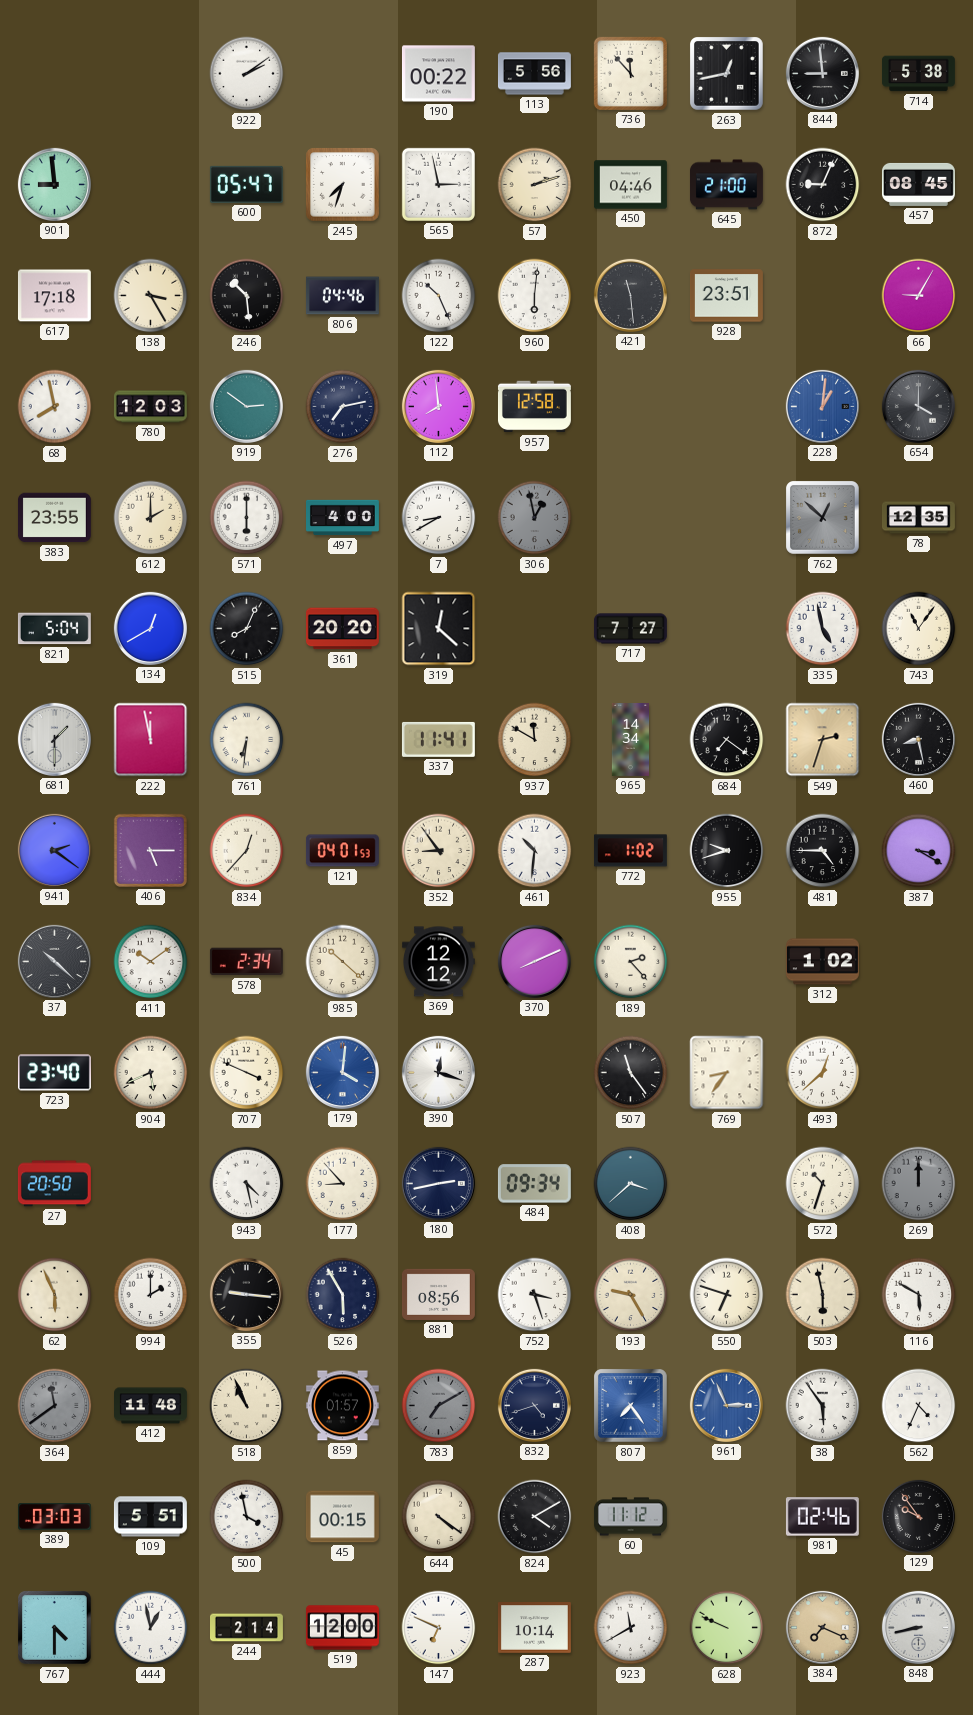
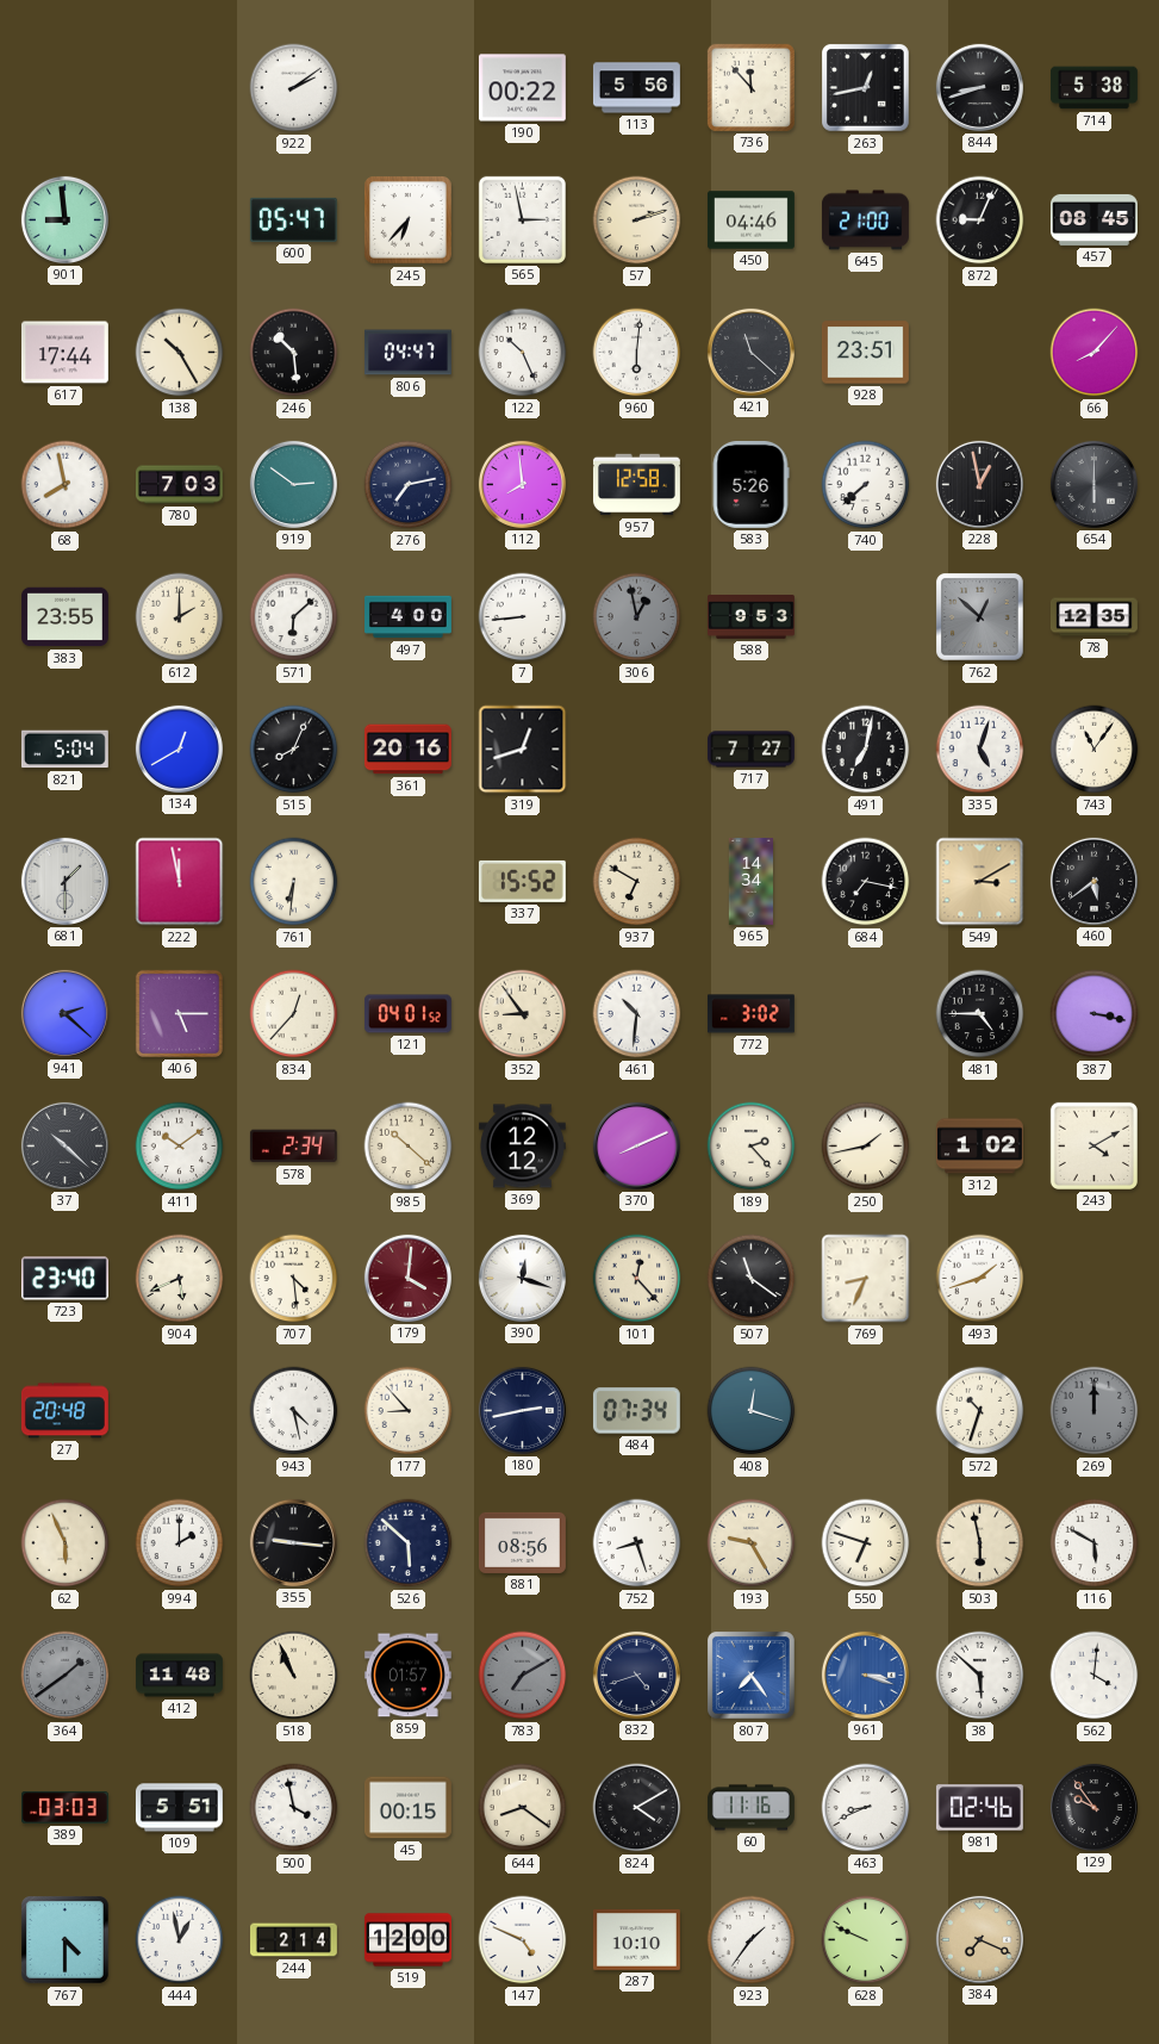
844: 8:59 -> 8:42
245: 7:33 -> 6:37
617: 17:18 -> 17:44
138: 3:25 -> 10:25
806: 04:46 -> 04:47
421: 11:29 -> 11:22
66: 9:05 -> 8:07
780: 12:03 -> 7:03
583: none -> 5:26
740: none -> 7:38
228: 1:01 -> 12:58
228 dial: blue -> black
654: 4:00 -> 6:00
571: 6:00 -> 6:08
7: 8:40 -> 8:44
588: none -> 9:53
361: 20:20 -> 20:16
319: 12:22 -> 12:42
491: none -> 7:02
335: 4:58 -> 5:03
337: 11:41 -> 15:52
937: 11:50 -> 6:50
684: 7:21 -> 7:17
549: 2:33 -> 3:10
460: 8:28 -> 5:39
941: 2:21 -> 2:22
121: 04:01:53 -> 04:01:52
772: 1:02 -> 3:02
955: 9:42 -> none
387: 3:20 -> 3:17
250: none -> 1:43
243: none -> 4:10
707: 3:49 -> 4:29
179 dial: blue -> burgundy
101: none -> 12:23
507: 11:24 -> 11:21
769: 8:36 -> 8:34
493: 12:38 -> 1:42
27: 20:50 -> 20:48
484: 09:34 -> 07:34
408: 3:38 -> 12:18
526: 5:55 -> 5:52
752: 3:27 -> 8:27
364: 11:39 -> 1:39
961: 2:56 -> 3:18
38: 5:54 -> 5:52
562: 4:34 -> 4:01
644: 4:21 -> 8:21
60: 11:12 -> 11:16
463: none -> 8:41
147: 6:49 -> 4:49
287: 10:14 -> 10:10
923: 11:40 -> 1:36
848: 8:43 -> none
